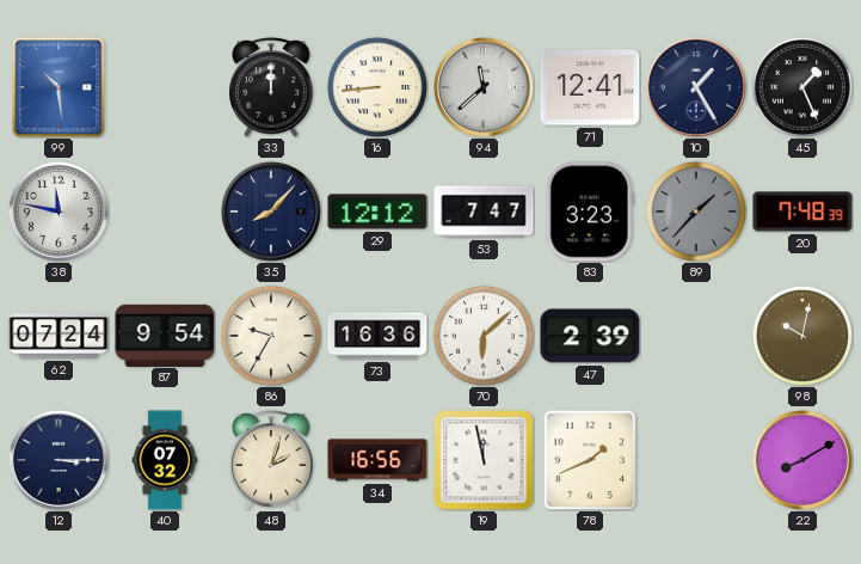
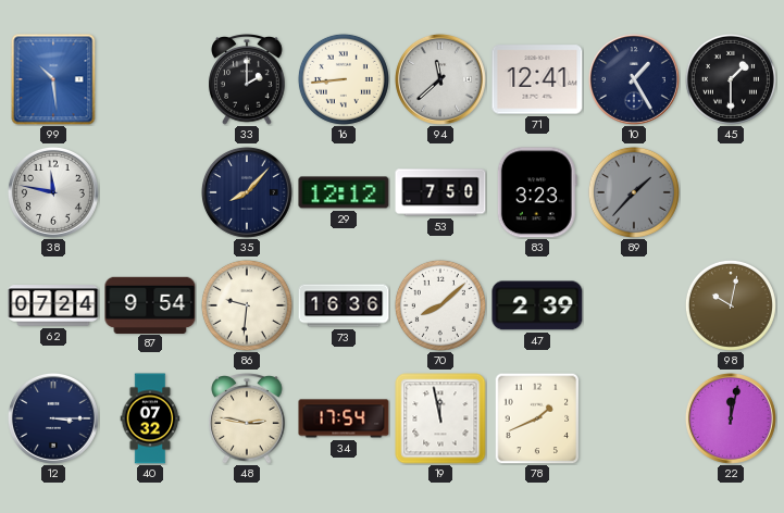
33: 12:00 -> 2:00
45: 1:26 -> 1:30
53: 7:47 -> 7:50
20: 7:48 -> none
86: 9:35 -> 9:31
70: 6:08 -> 8:08
48: 2:03 -> 2:47
34: 16:56 -> 17:54
22: 8:10 -> 12:02
